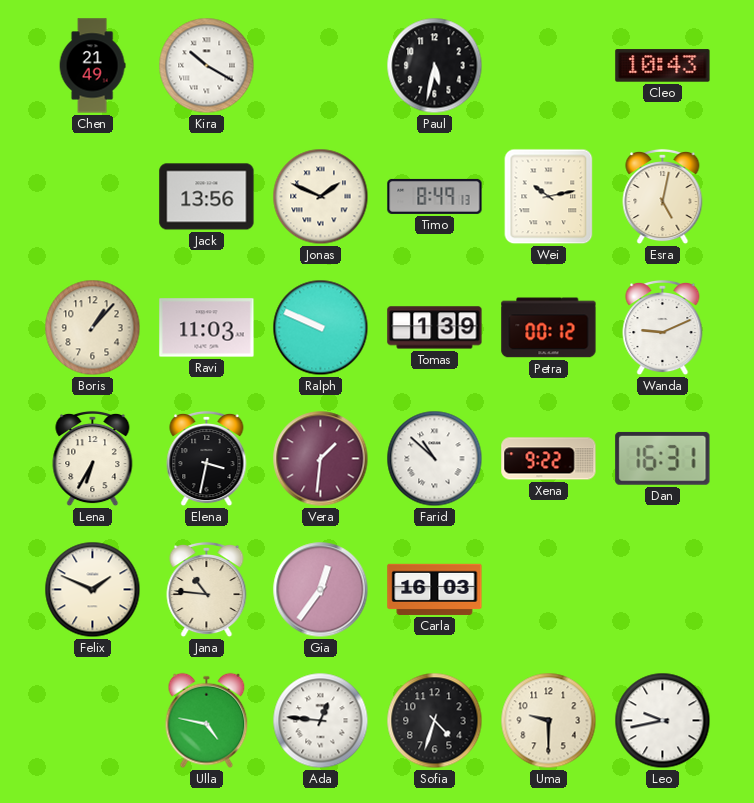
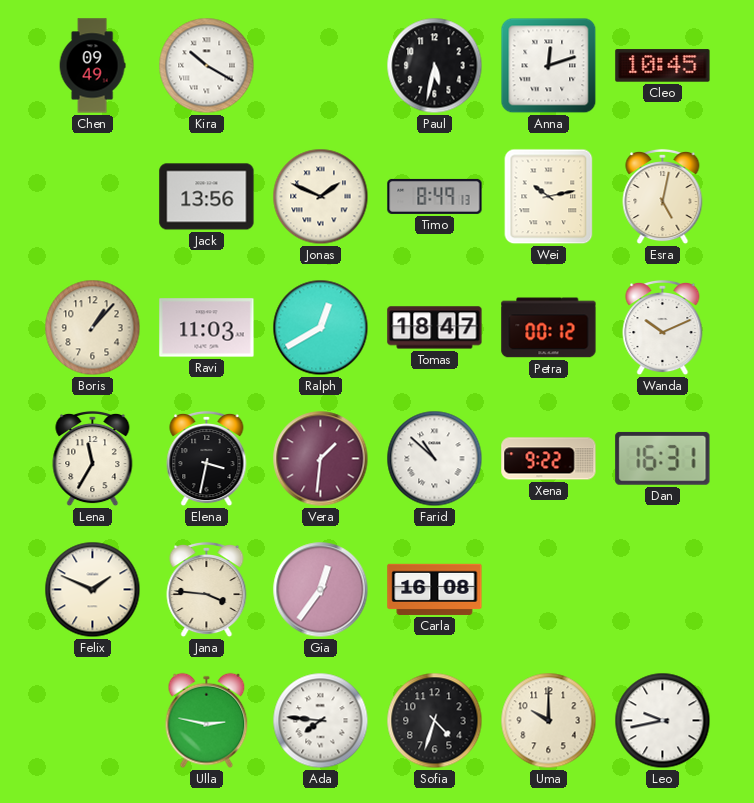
Chen: 21:49 -> 09:49
Anna: none -> 12:12
Cleo: 10:43 -> 10:45
Ralph: 9:49 -> 12:40
Tomas: 1:39 -> 18:47
Wanda: 9:11 -> 10:11
Lena: 6:35 -> 11:35
Jana: 10:46 -> 3:46
Carla: 16:03 -> 16:08
Ulla: 4:47 -> 2:47
Ada: 12:46 -> 7:46
Uma: 9:30 -> 10:00
